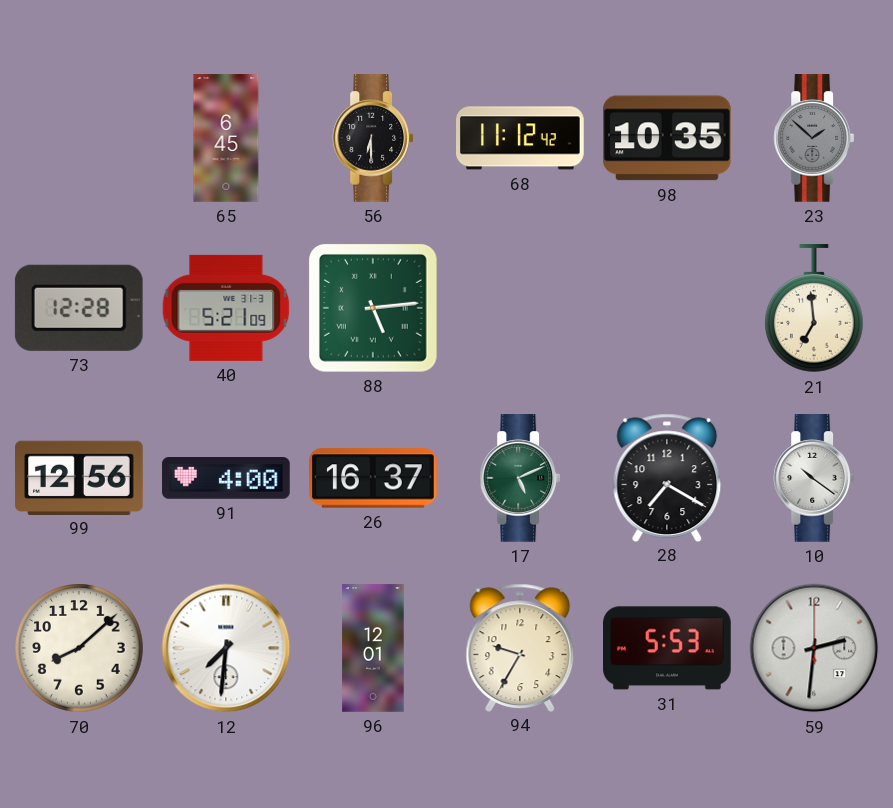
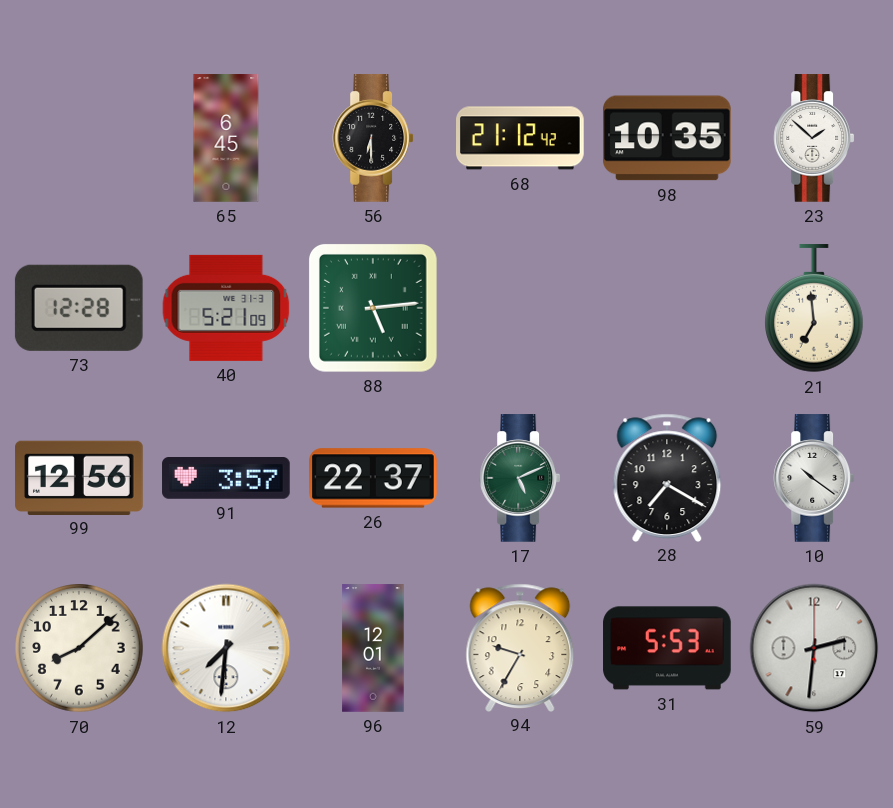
68: 11:12 -> 21:12
23 dial: grey -> white
91: 4:00 -> 3:57
26: 16:37 -> 22:37
